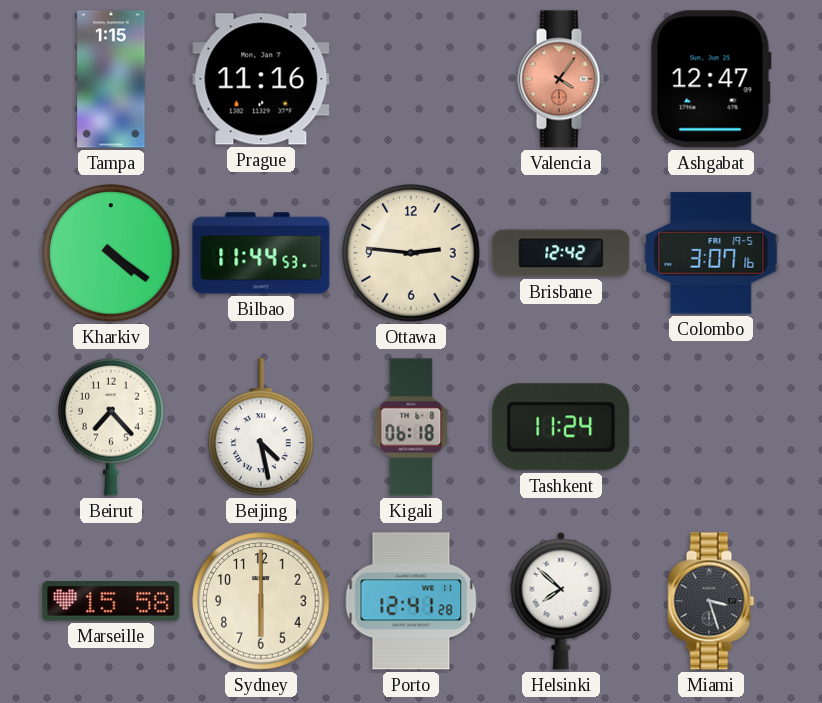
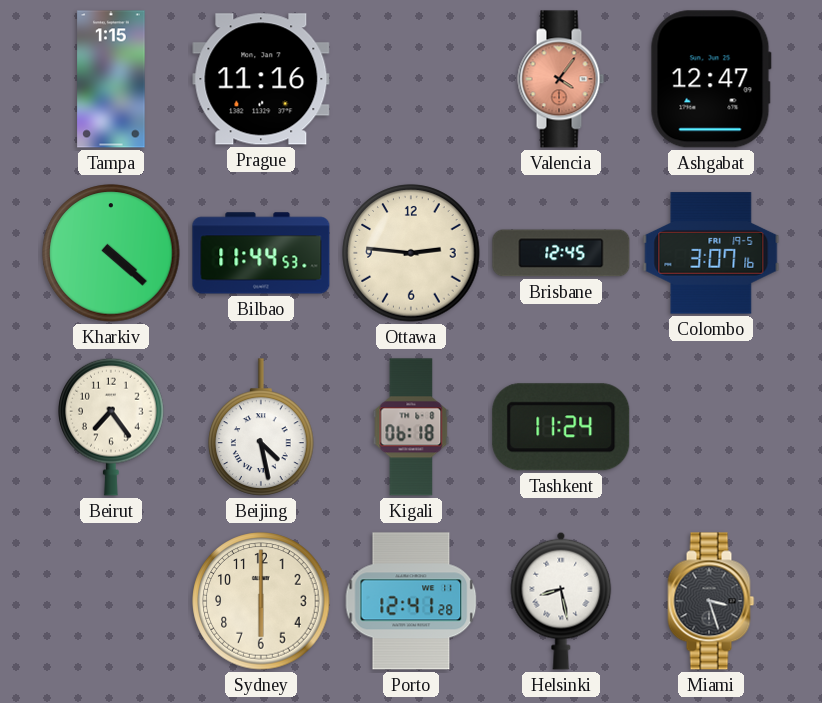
Kharkiv: 4:21 -> 4:22
Brisbane: 12:42 -> 12:45
Beirut: 7:23 -> 7:24
Marseille: 15:58 -> none
Helsinki: 7:52 -> 8:28
